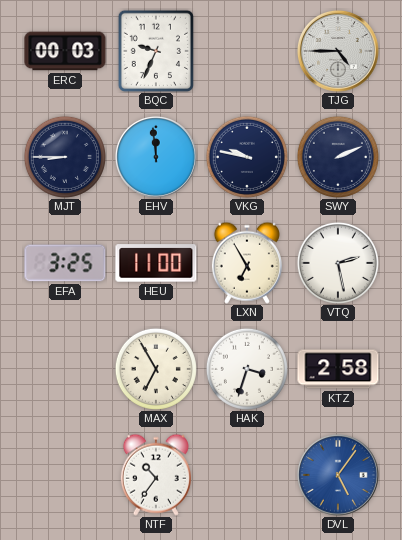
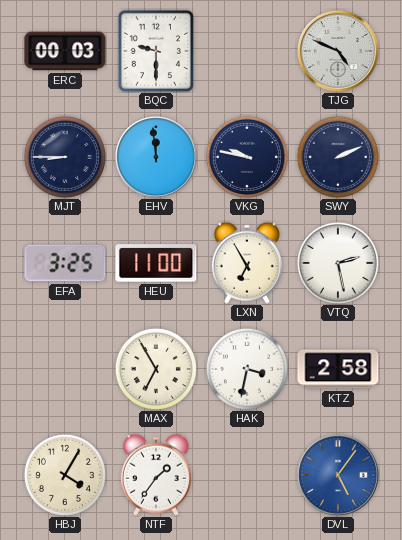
BQC: 9:34 -> 9:30
TJG: 4:45 -> 4:49
HAK: 3:33 -> 3:32
HBJ: none -> 4:05
NTF: 10:36 -> 1:36
